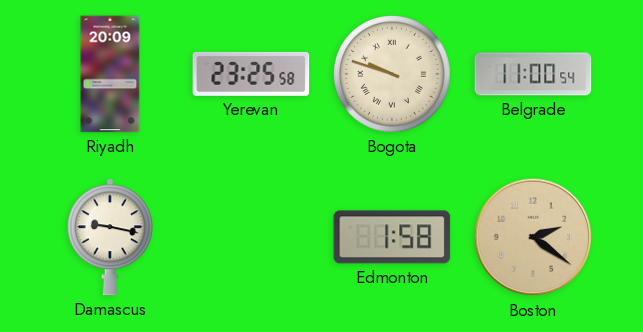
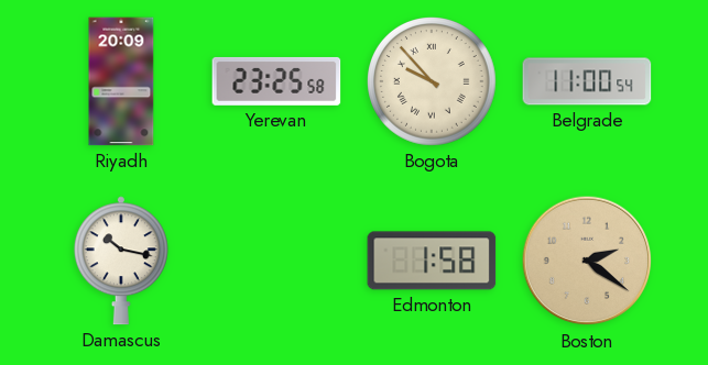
Bogota: 9:48 -> 9:53
Damascus: 9:17 -> 10:17
